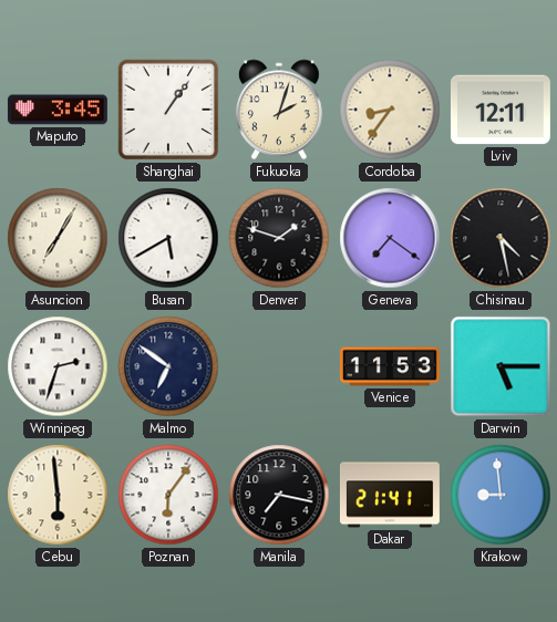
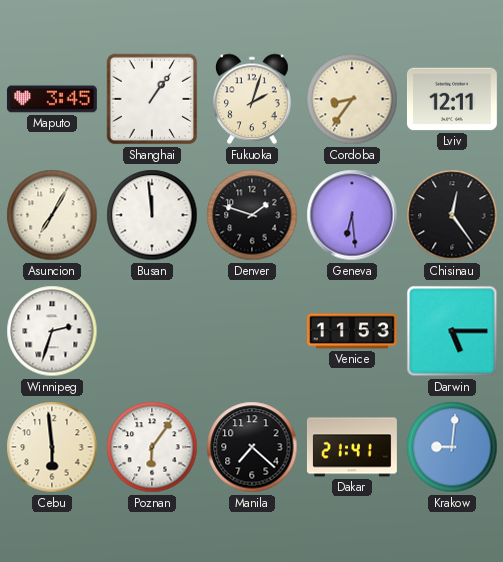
Busan: 5:40 -> 11:59
Geneva: 7:21 -> 6:29
Chisinau: 4:28 -> 12:24
Malmo: 6:51 -> none
Manila: 7:17 -> 7:22
Krakow: 8:59 -> 9:01
